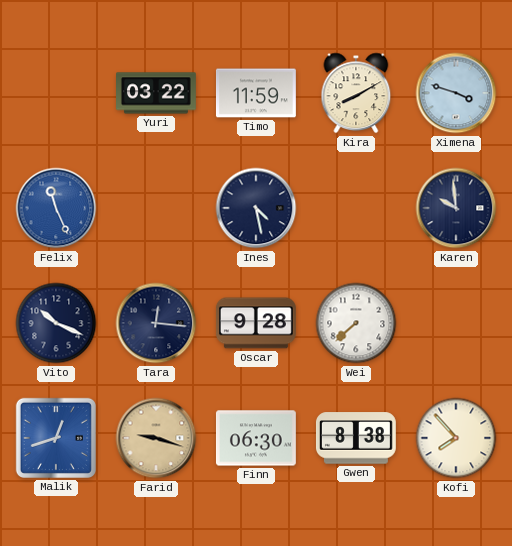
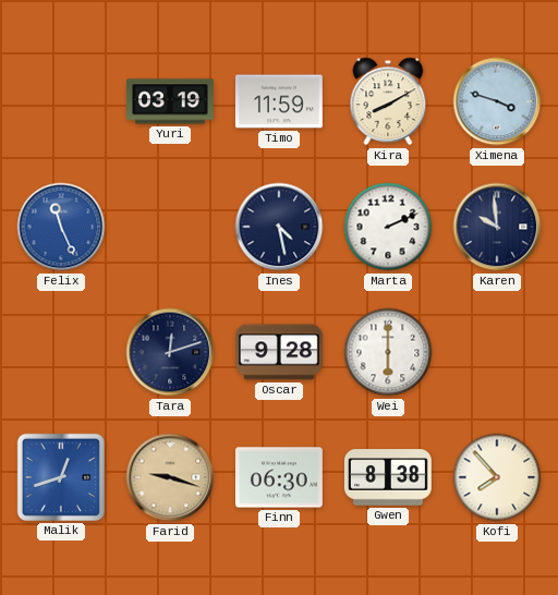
Yuri: 03:22 -> 03:19
Marta: none -> 2:11
Vito: 10:19 -> none
Tara: 12:16 -> 12:12
Wei: 7:38 -> 6:00
